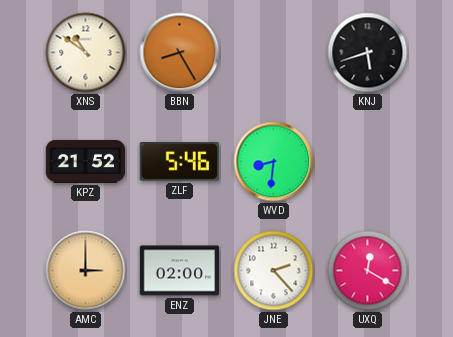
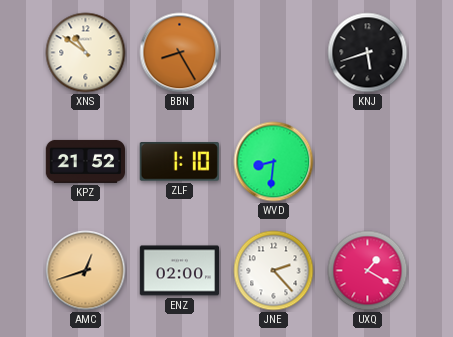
ZLF: 5:46 -> 1:10
AMC: 3:00 -> 12:42
UXQ: 12:20 -> 1:20
